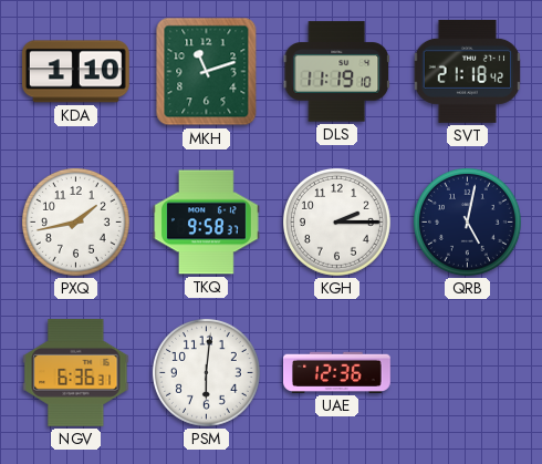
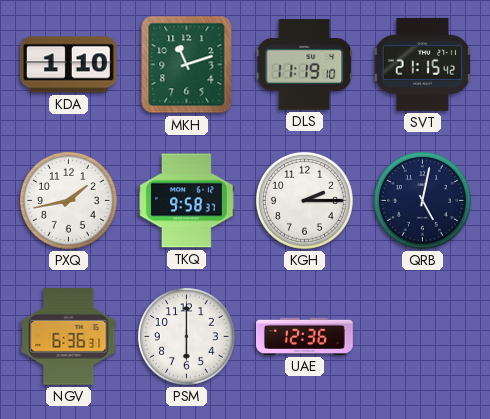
SVT: 21:18 -> 21:15
PSM: 6:01 -> 6:00
